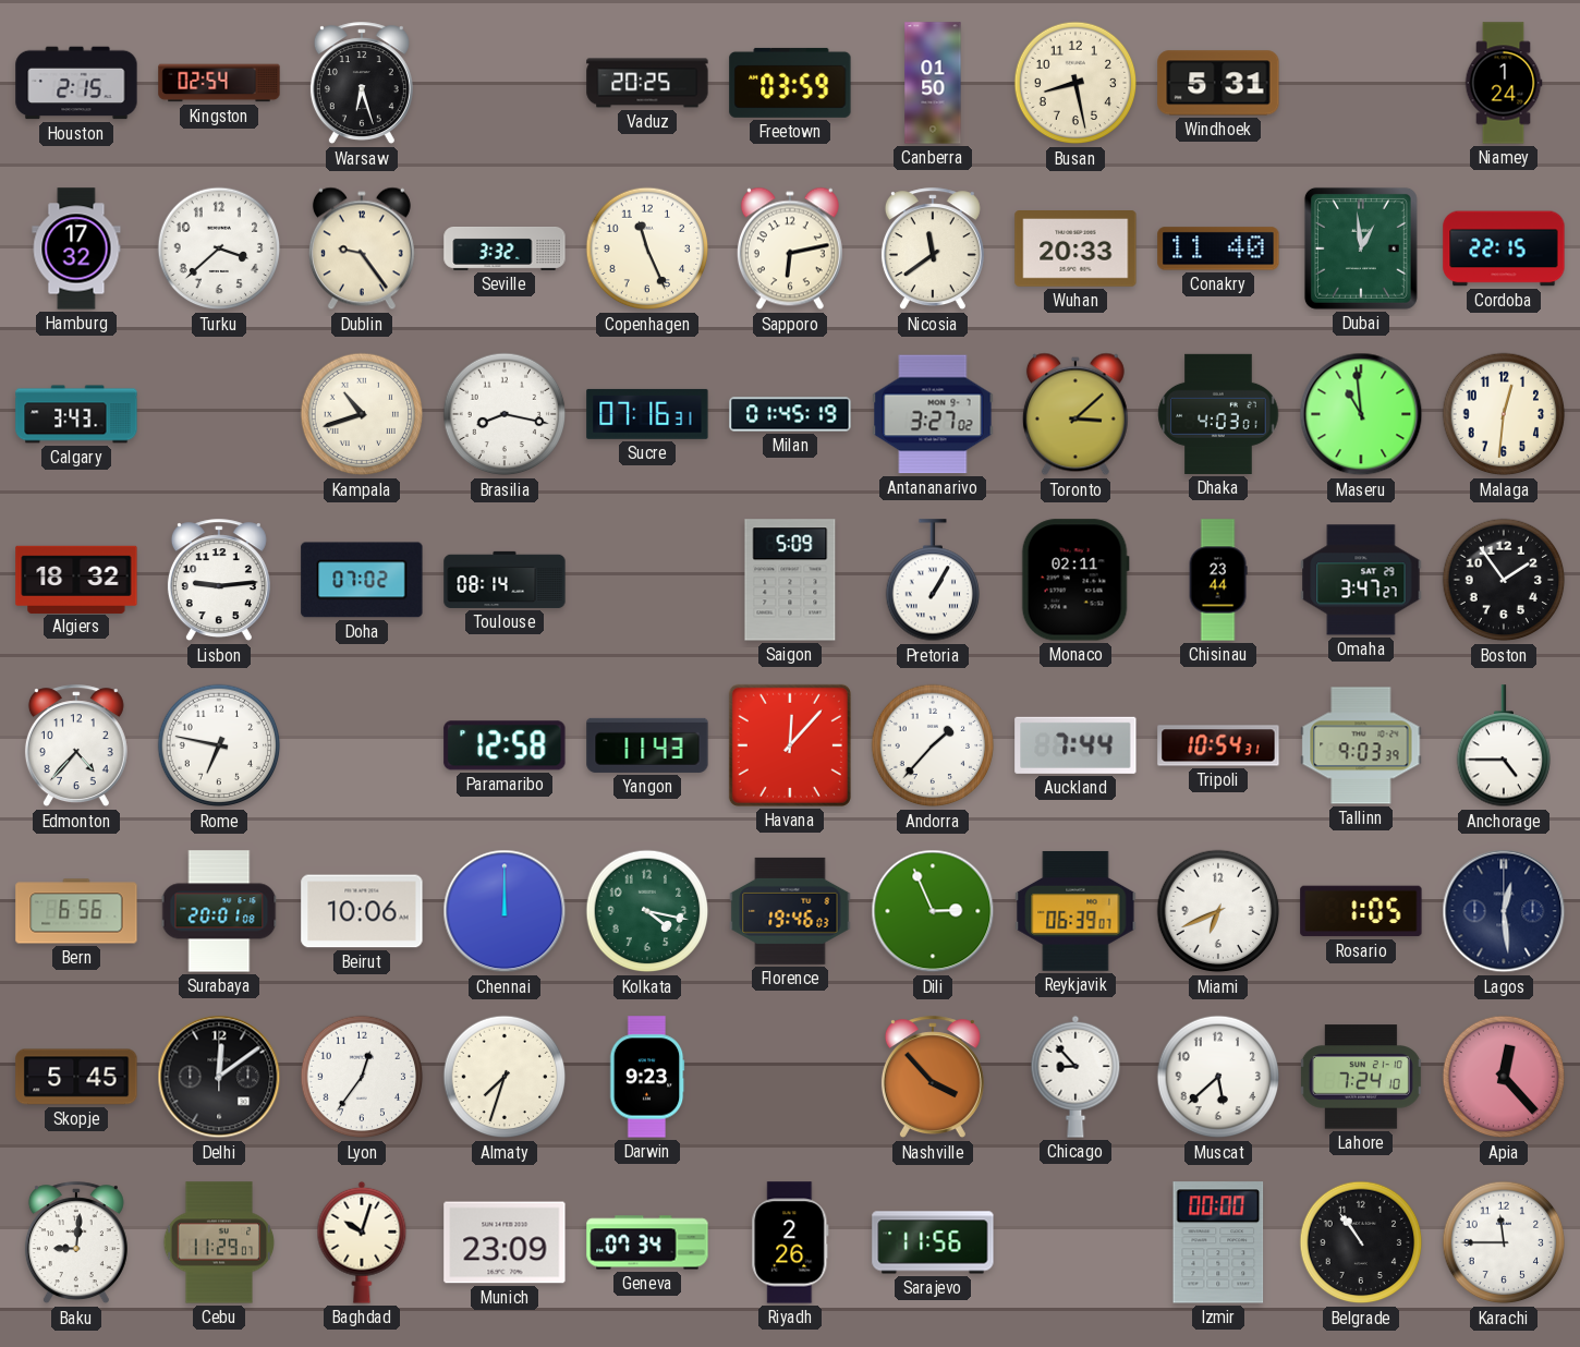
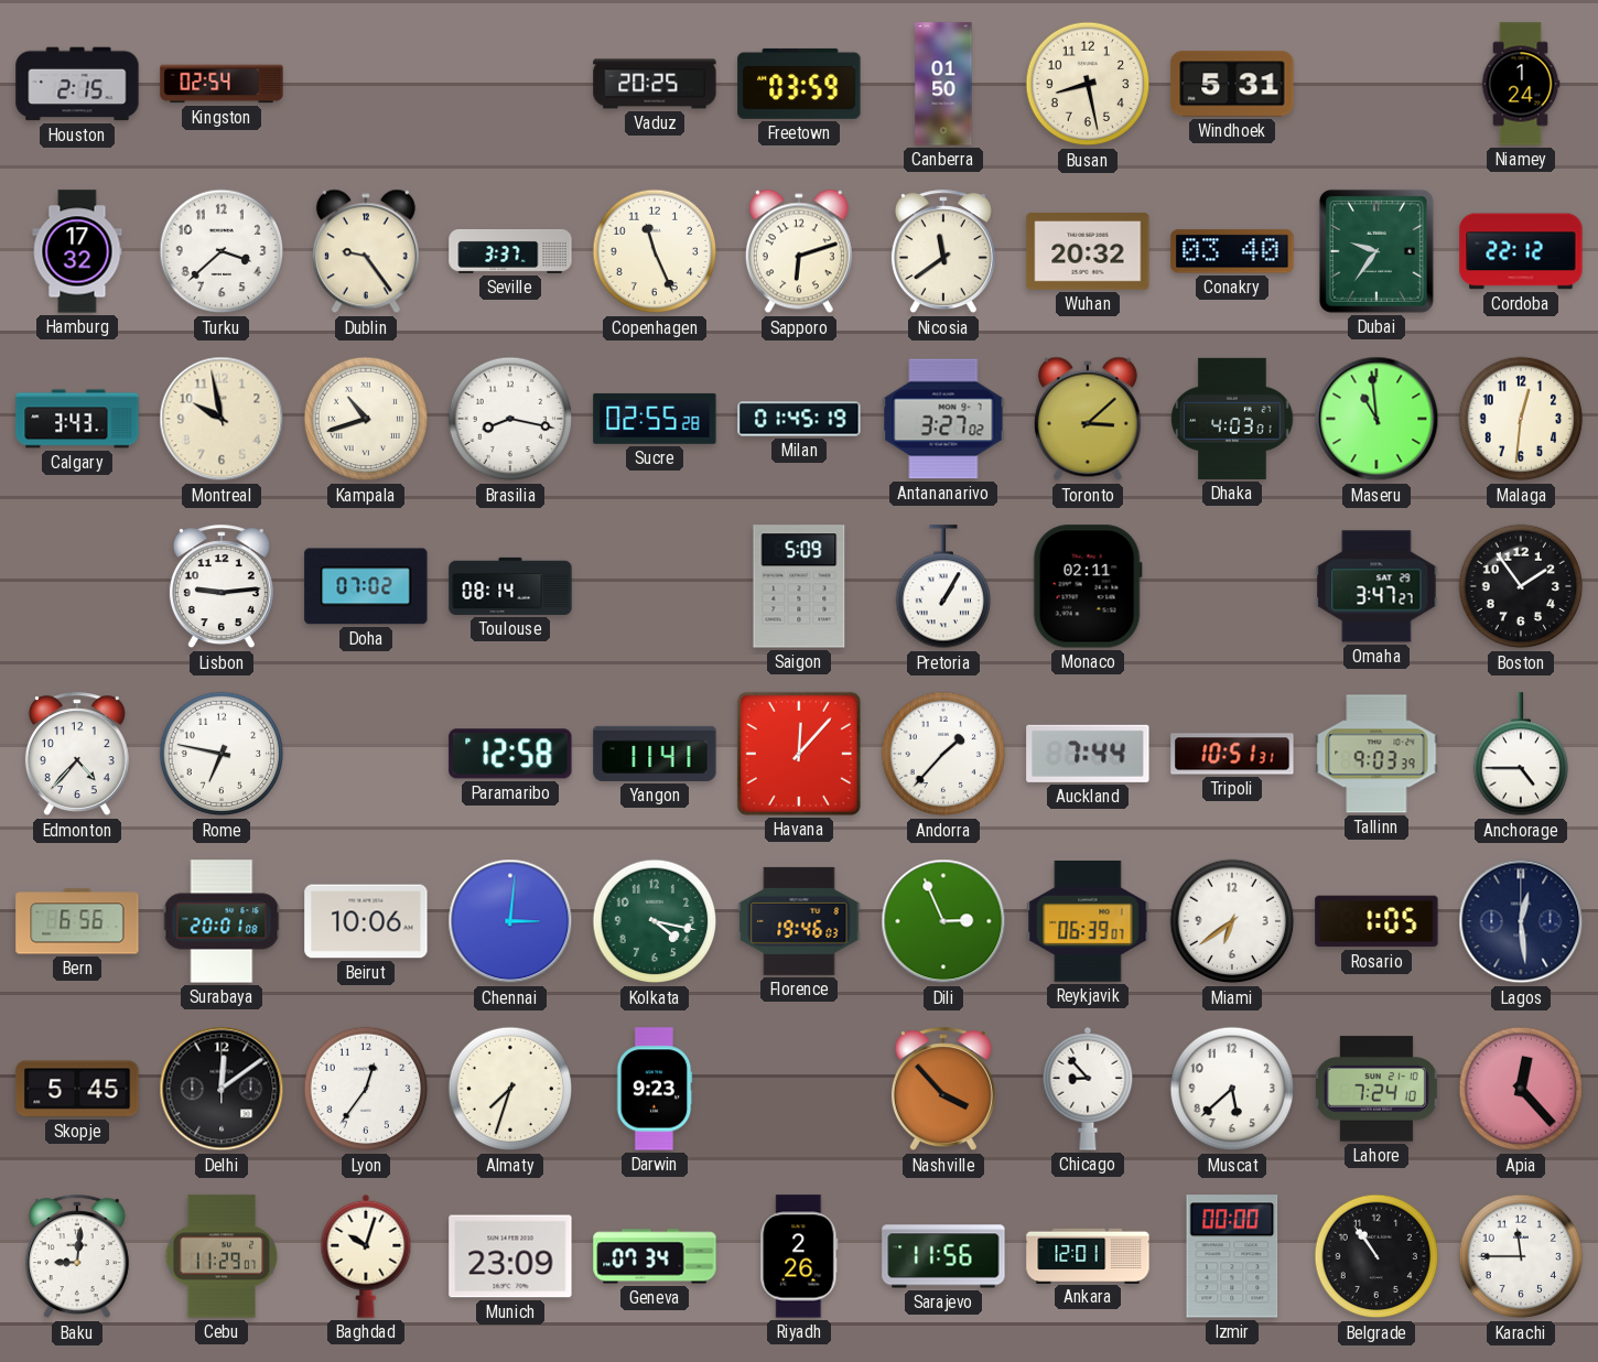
Warsaw: 6:27 -> none
Seville: 3:32 -> 3:37
Sapporo: 6:13 -> 6:12
Wuhan: 20:33 -> 20:32
Conakry: 11:40 -> 03:40
Dubai: 12:59 -> 9:36
Cordoba: 22:15 -> 22:12
Montreal: none -> 9:58
Sucre: 07:16 -> 02:55
Algiers: 18:32 -> none
Chisinau: 23:44 -> none
Yangon: 11:43 -> 11:41
Tripoli: 10:54 -> 10:51
Chennai: 12:00 -> 3:01
Miami: 6:41 -> 6:39
Ankara: none -> 12:01
